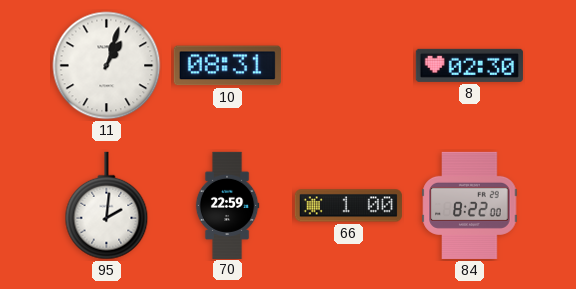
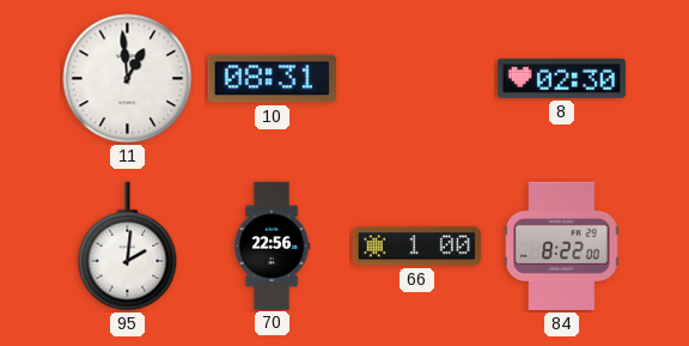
11: 1:03 -> 12:59
70: 22:59 -> 22:56
